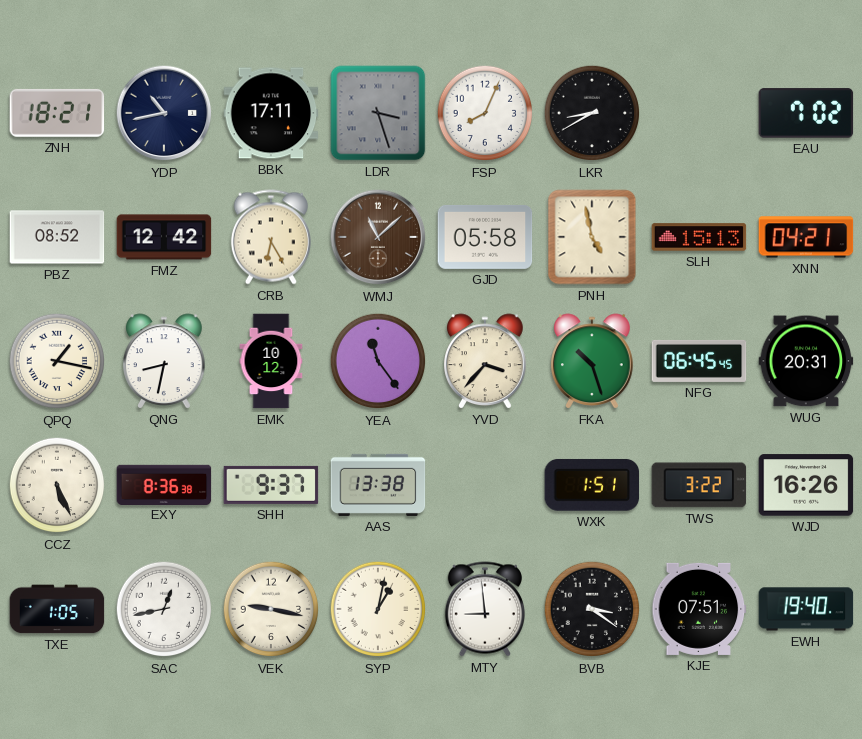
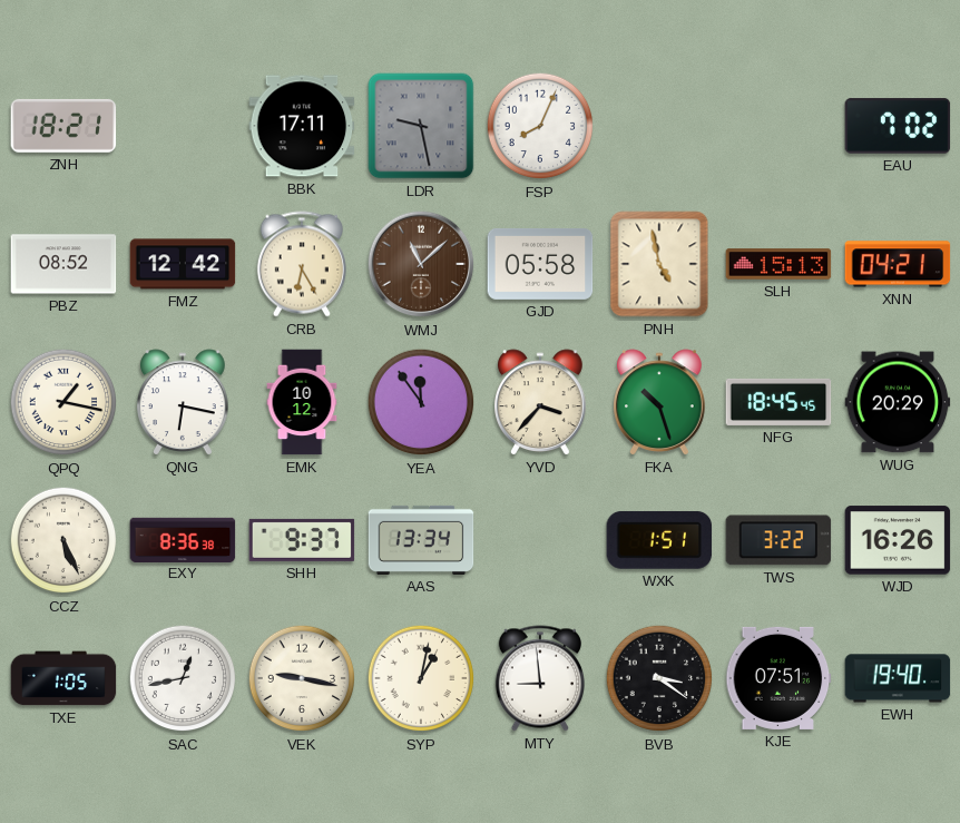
YDP: 10:43 -> none
LDR: 3:27 -> 9:28
LKR: 8:40 -> none
QNG: 8:32 -> 6:17
YEA: 11:24 -> 11:54
NFG: 06:45 -> 18:45
WUG: 20:31 -> 20:29
AAS: 13:38 -> 13:34
